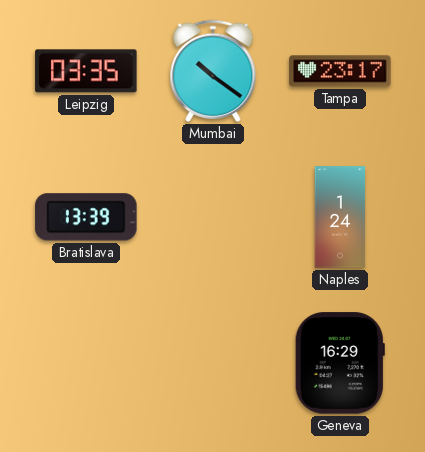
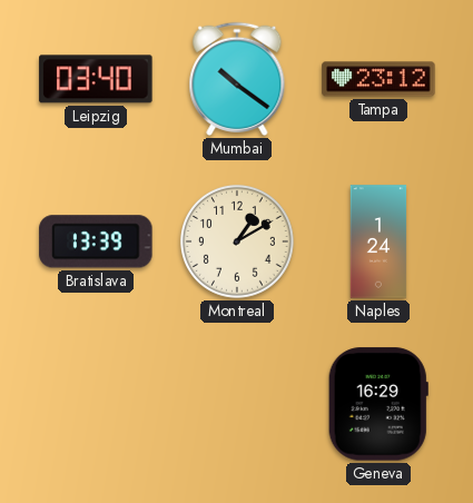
Leipzig: 03:35 -> 03:40
Tampa: 23:17 -> 23:12
Montreal: none -> 1:10
